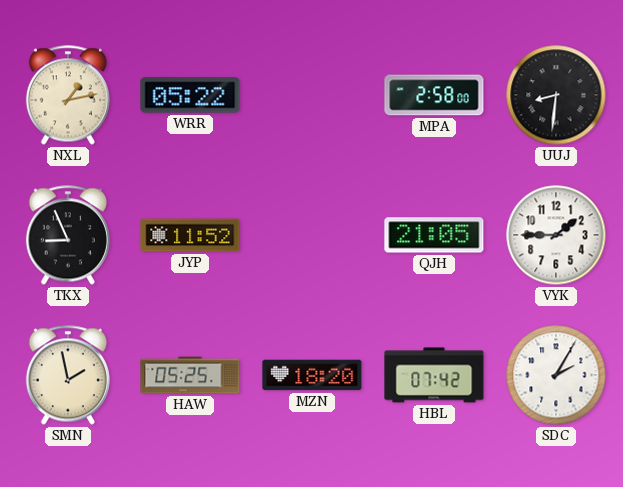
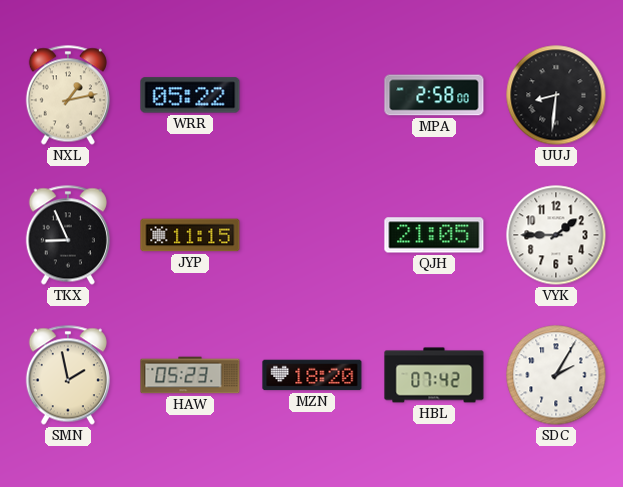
JYP: 11:52 -> 11:15
HAW: 05:25 -> 05:23
